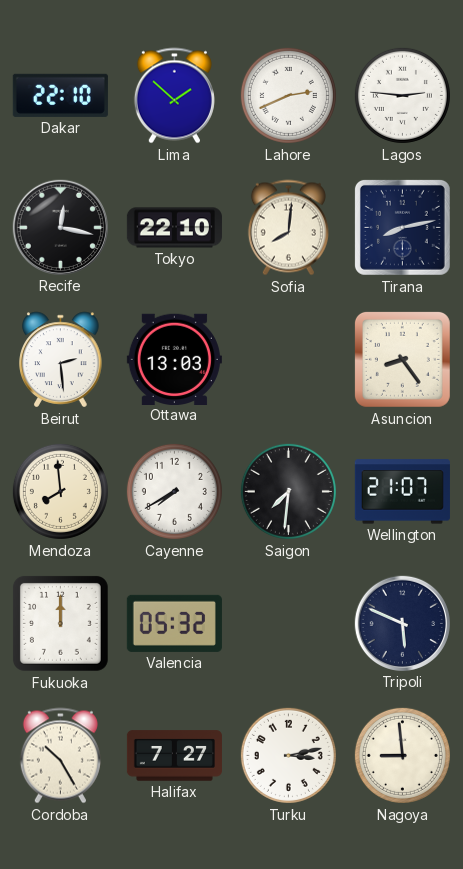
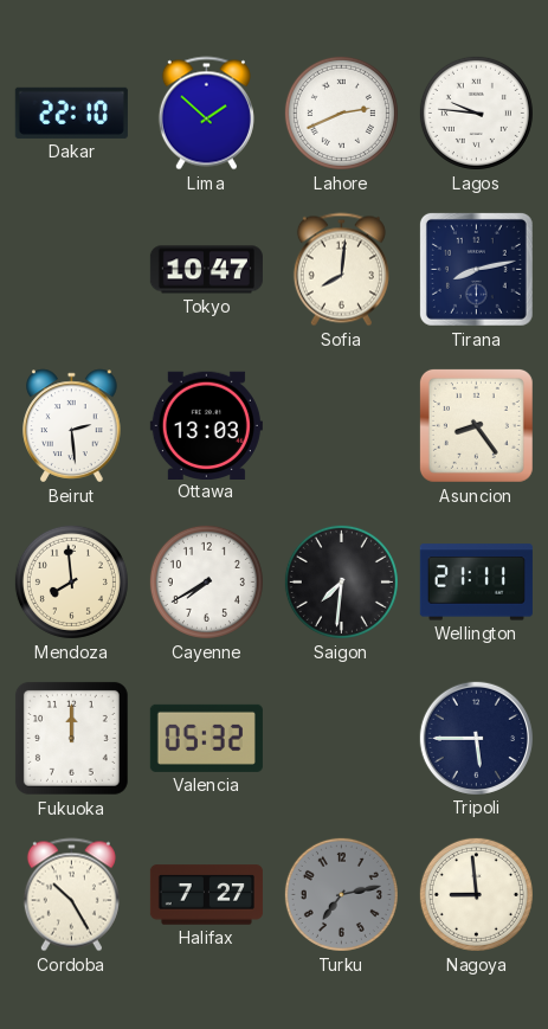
Lagos: 2:46 -> 9:46
Recife: 12:17 -> none
Tokyo: 22:10 -> 10:47
Wellington: 21:07 -> 21:11
Tripoli: 5:49 -> 5:45
Turku: 3:13 -> 7:13
Turku dial: white -> grey
